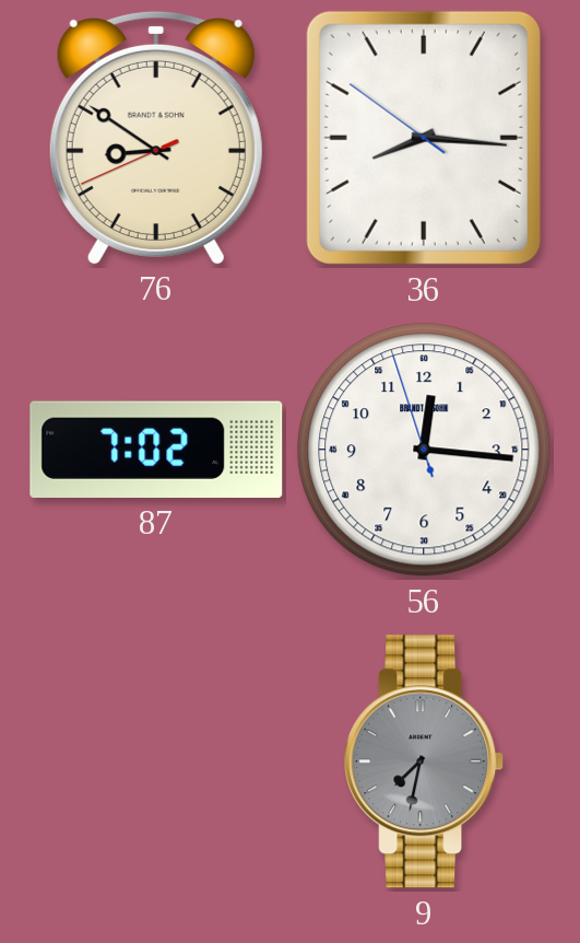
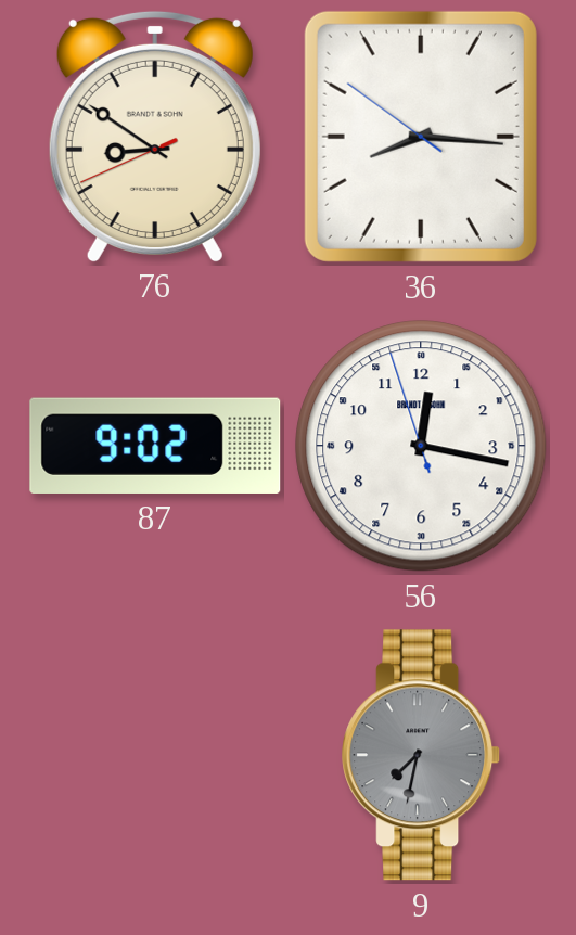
87: 7:02 -> 9:02
56: 12:15 -> 12:16
